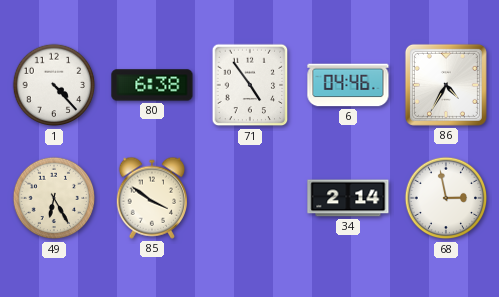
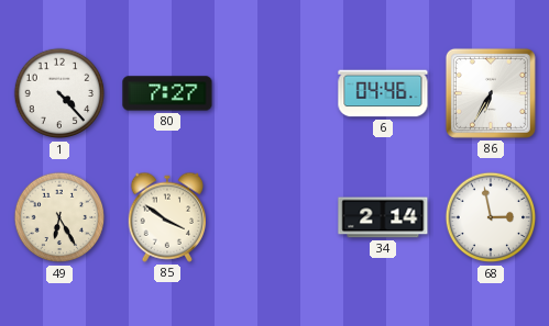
80: 6:38 -> 7:27
71: 4:54 -> none
86: 4:35 -> 6:35
